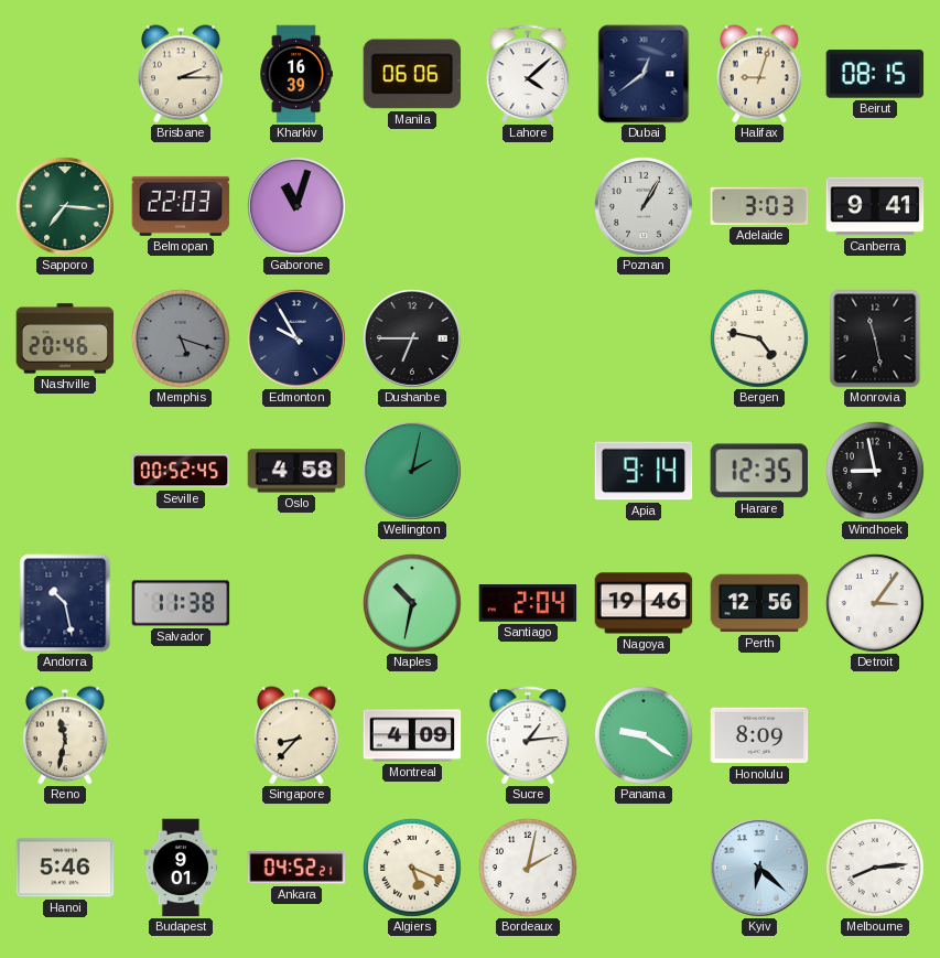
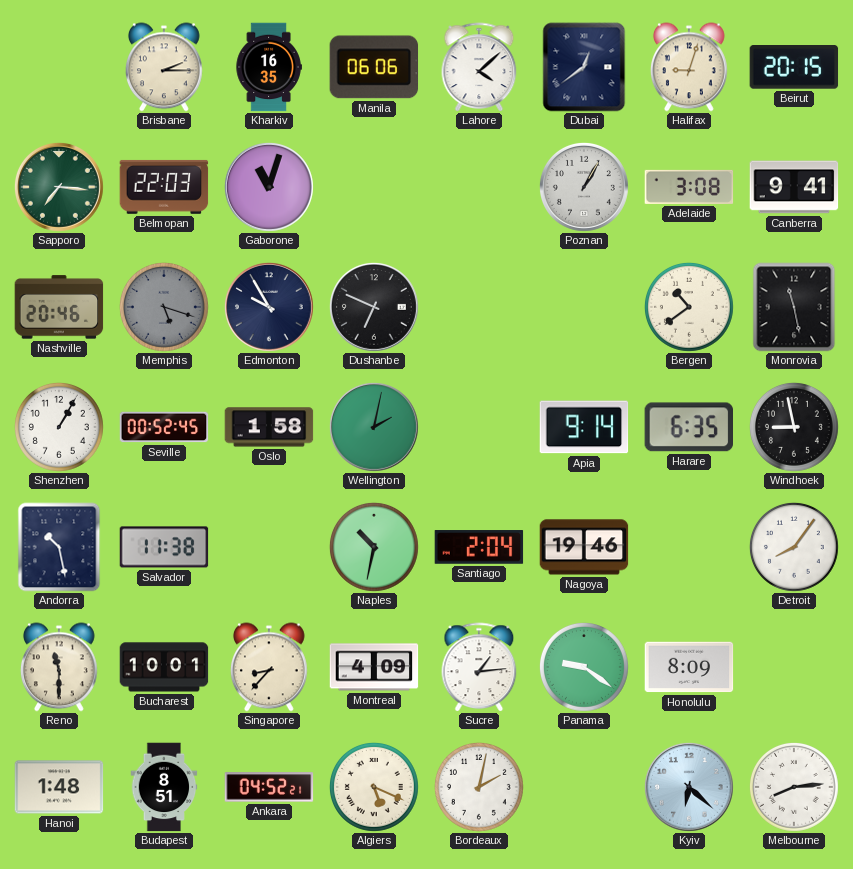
Kharkiv: 16:39 -> 16:35
Beirut: 08:15 -> 20:15
Adelaide: 3:03 -> 3:08
Dushanbe: 6:45 -> 6:49
Bergen: 4:47 -> 10:39
Shenzhen: none -> 1:05
Oslo: 4:58 -> 1:58
Harare: 12:35 -> 6:35
Perth: 12:56 -> none
Detroit: 3:06 -> 8:06
Reno: 11:32 -> 11:30
Bucharest: none -> 10:01
Hanoi: 5:46 -> 1:48
Budapest: 9:01 -> 8:51
